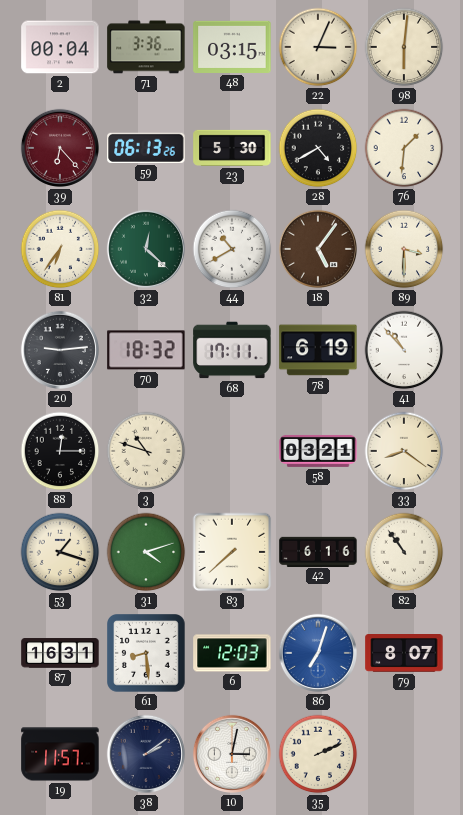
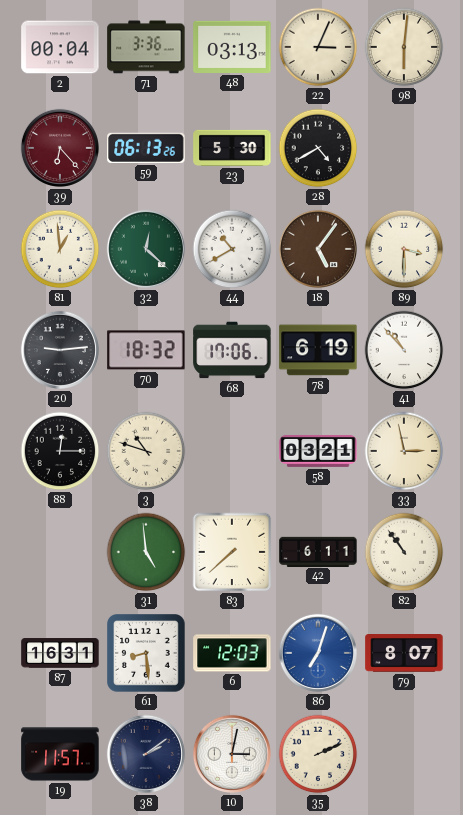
48: 03:15 -> 03:13
76: 1:31 -> none
81: 6:36 -> 12:59
68: 17:11 -> 17:06
33: 8:21 -> 2:58
53: 1:18 -> none
31: 4:12 -> 4:59
42: 6:16 -> 6:11
